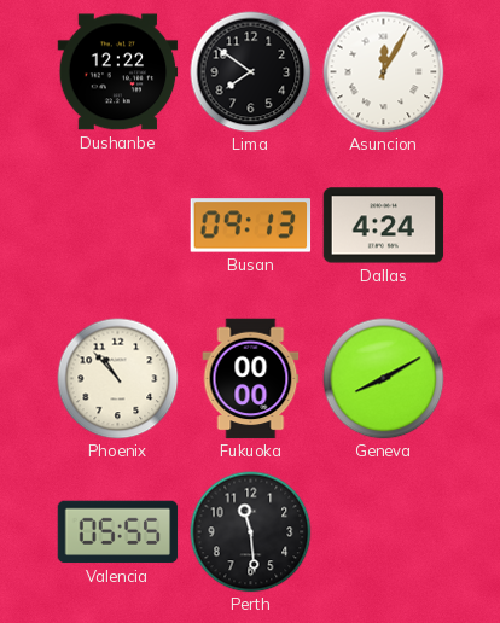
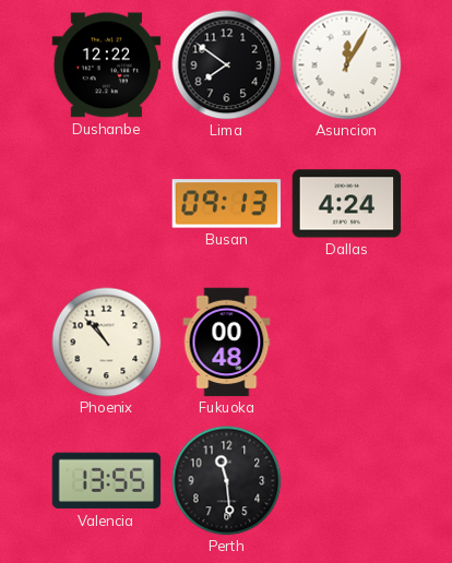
Fukuoka: 00:00 -> 00:48
Geneva: 8:10 -> none
Valencia: 05:55 -> 13:55
